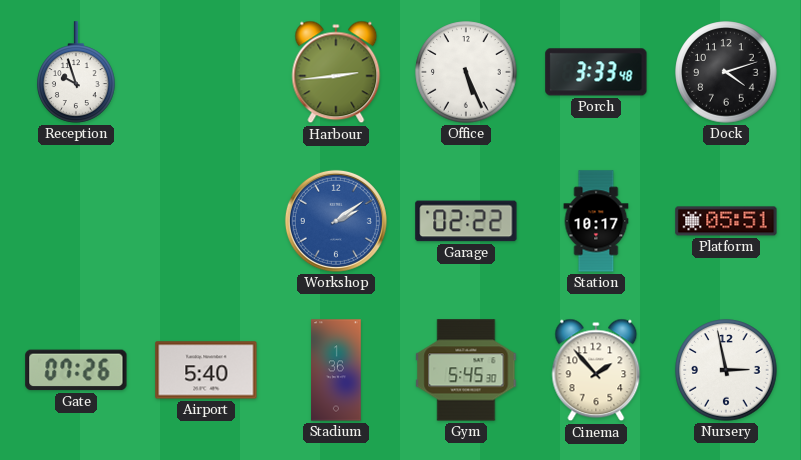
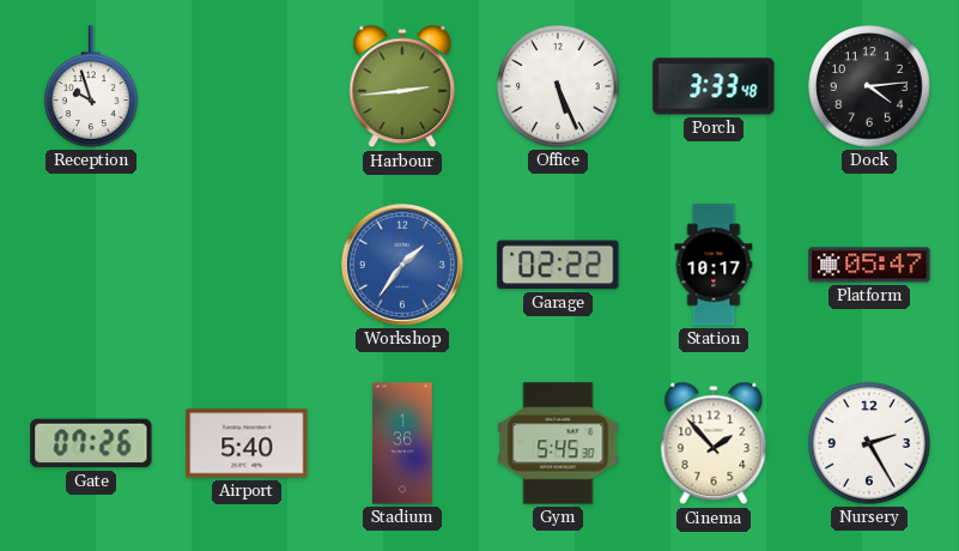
Dock: 4:12 -> 4:14
Workshop: 2:09 -> 1:36
Platform: 05:51 -> 05:47
Nursery: 2:58 -> 2:25
